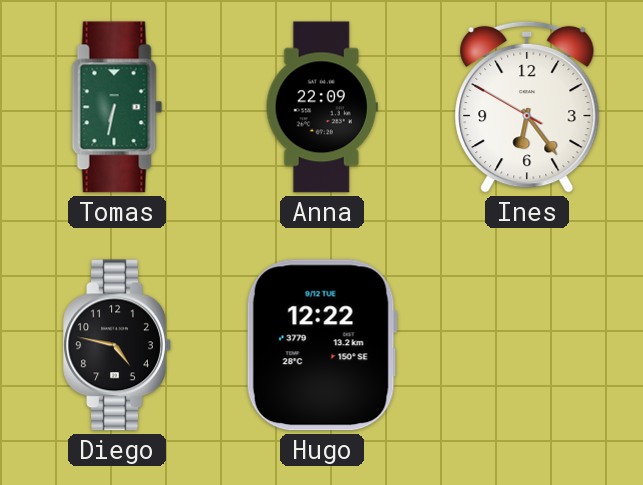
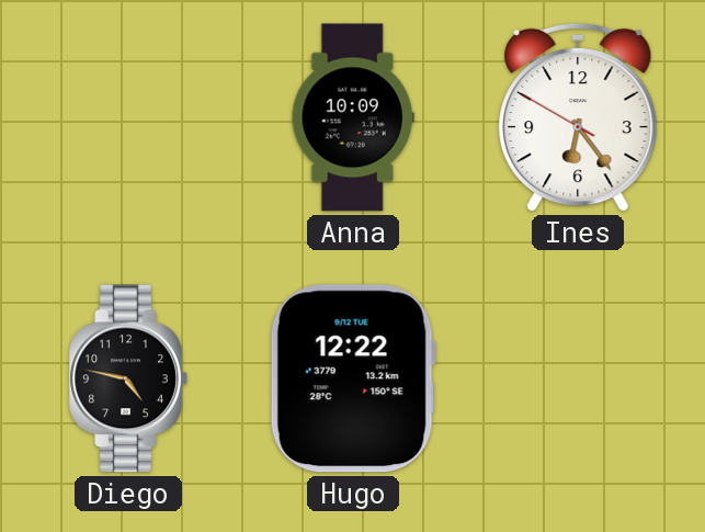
Tomas: 6:32 -> none
Anna: 22:09 -> 10:09
